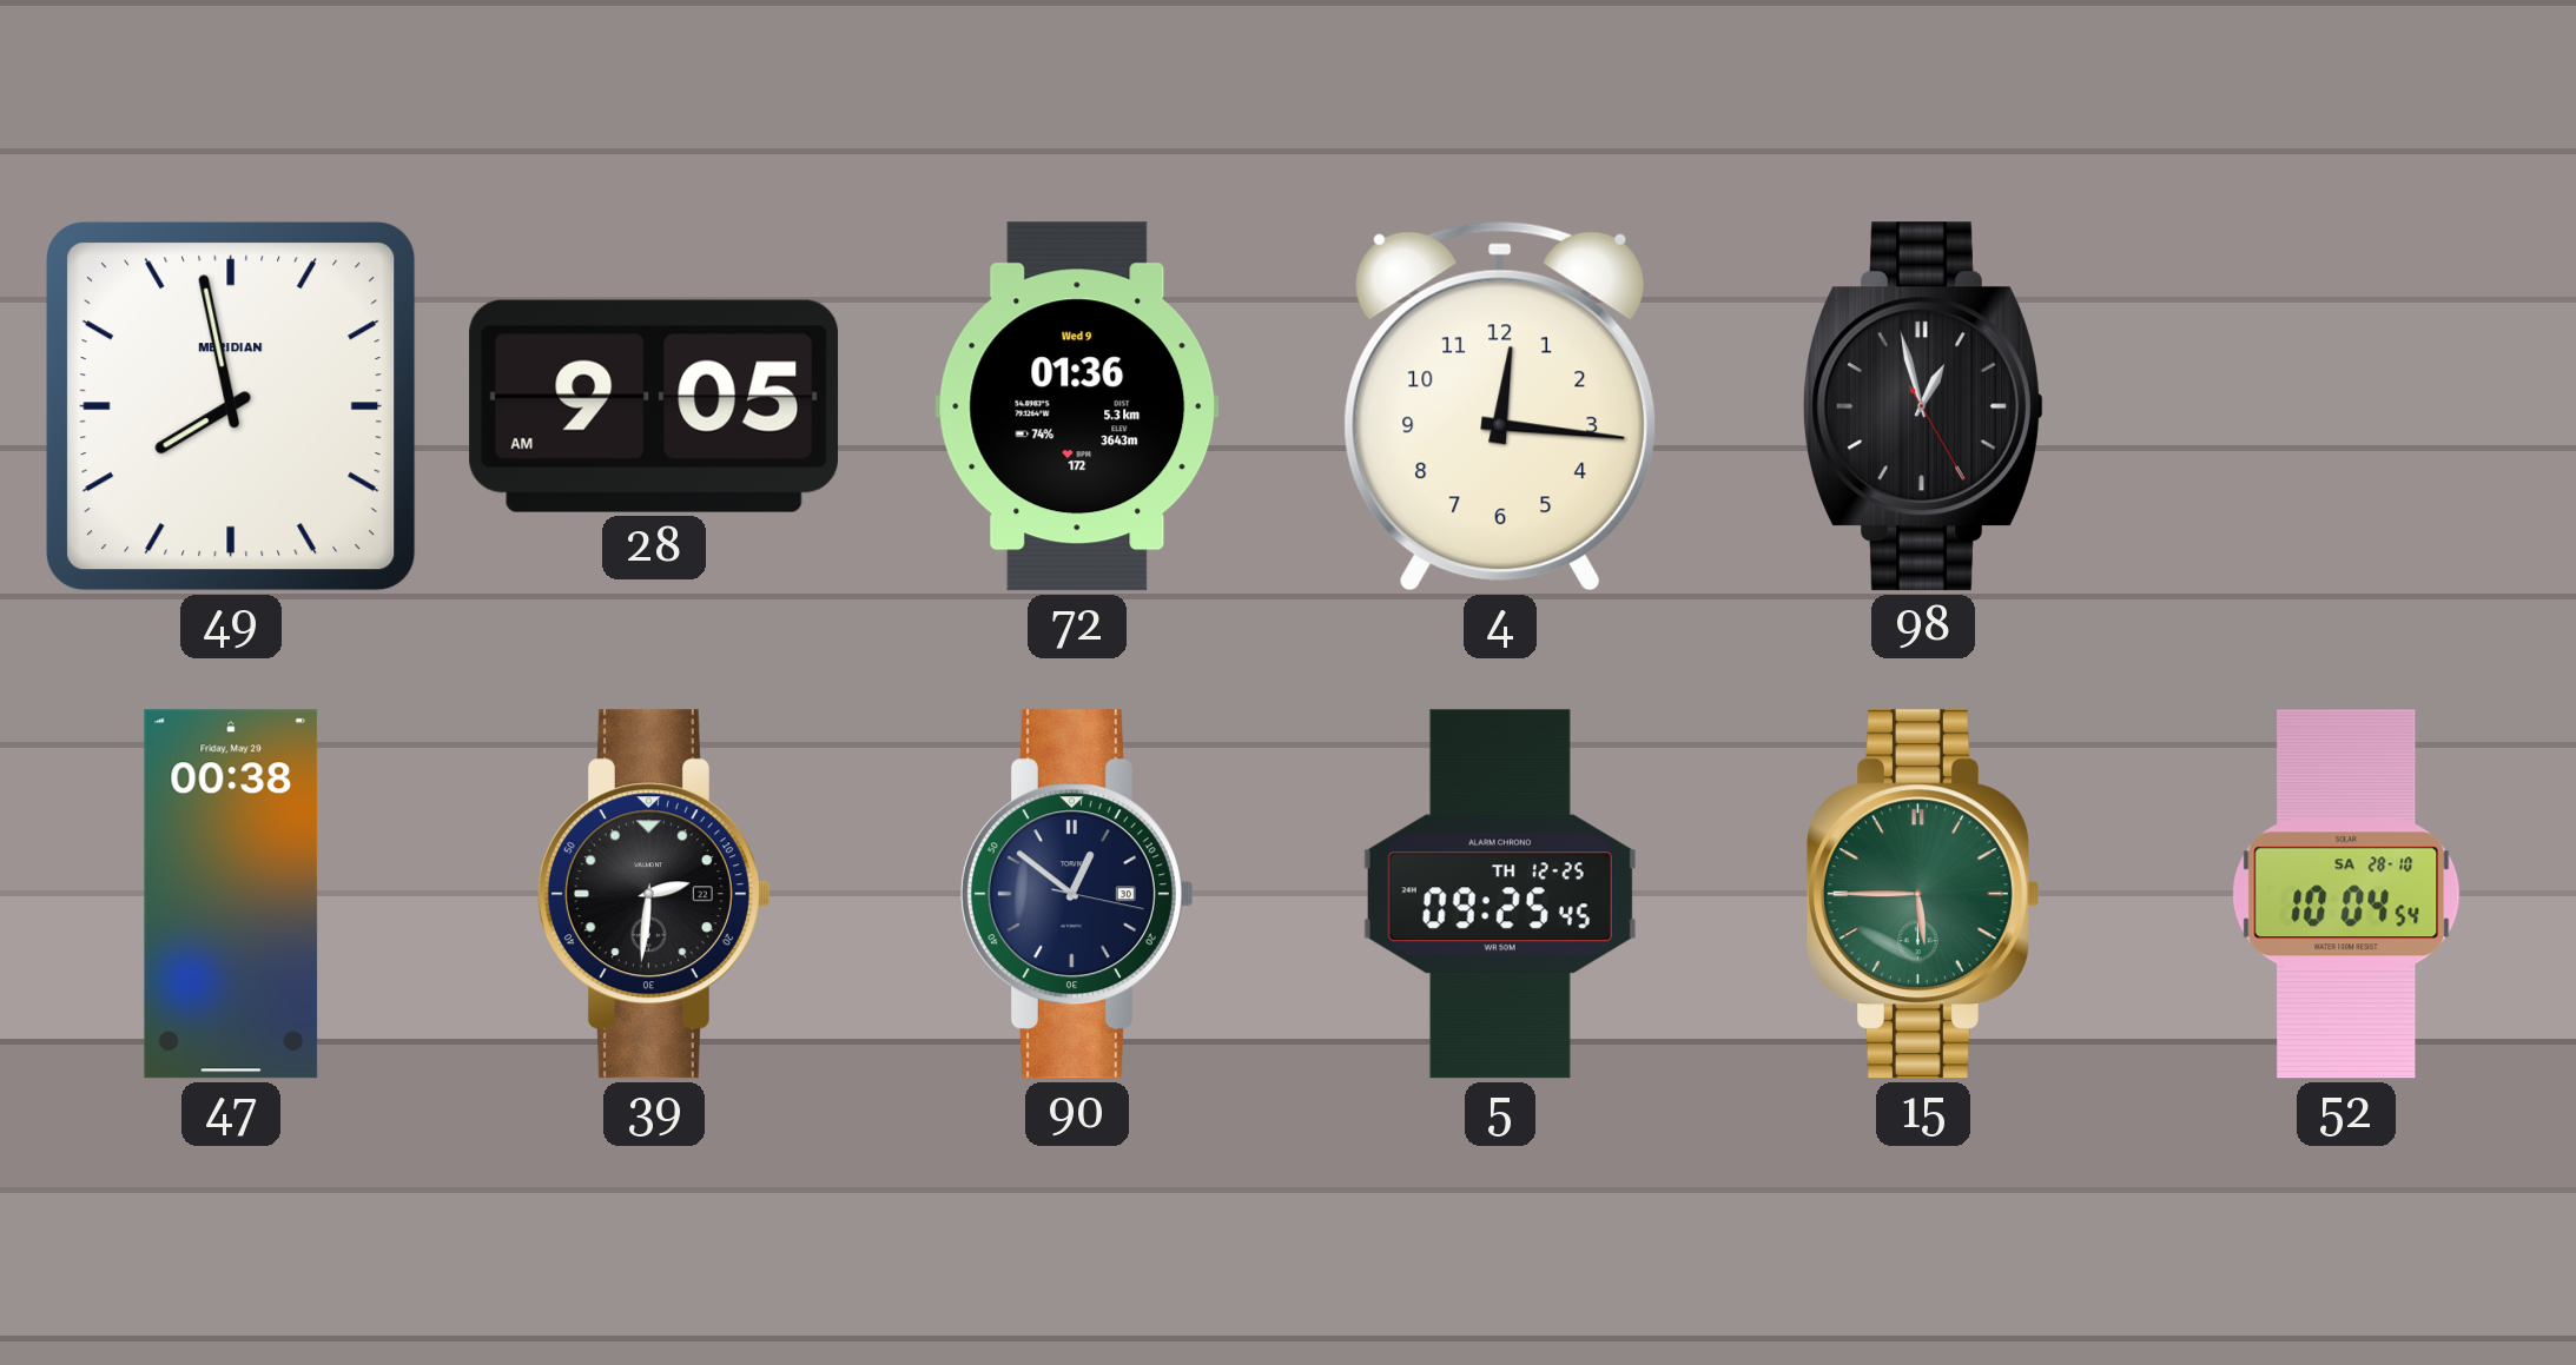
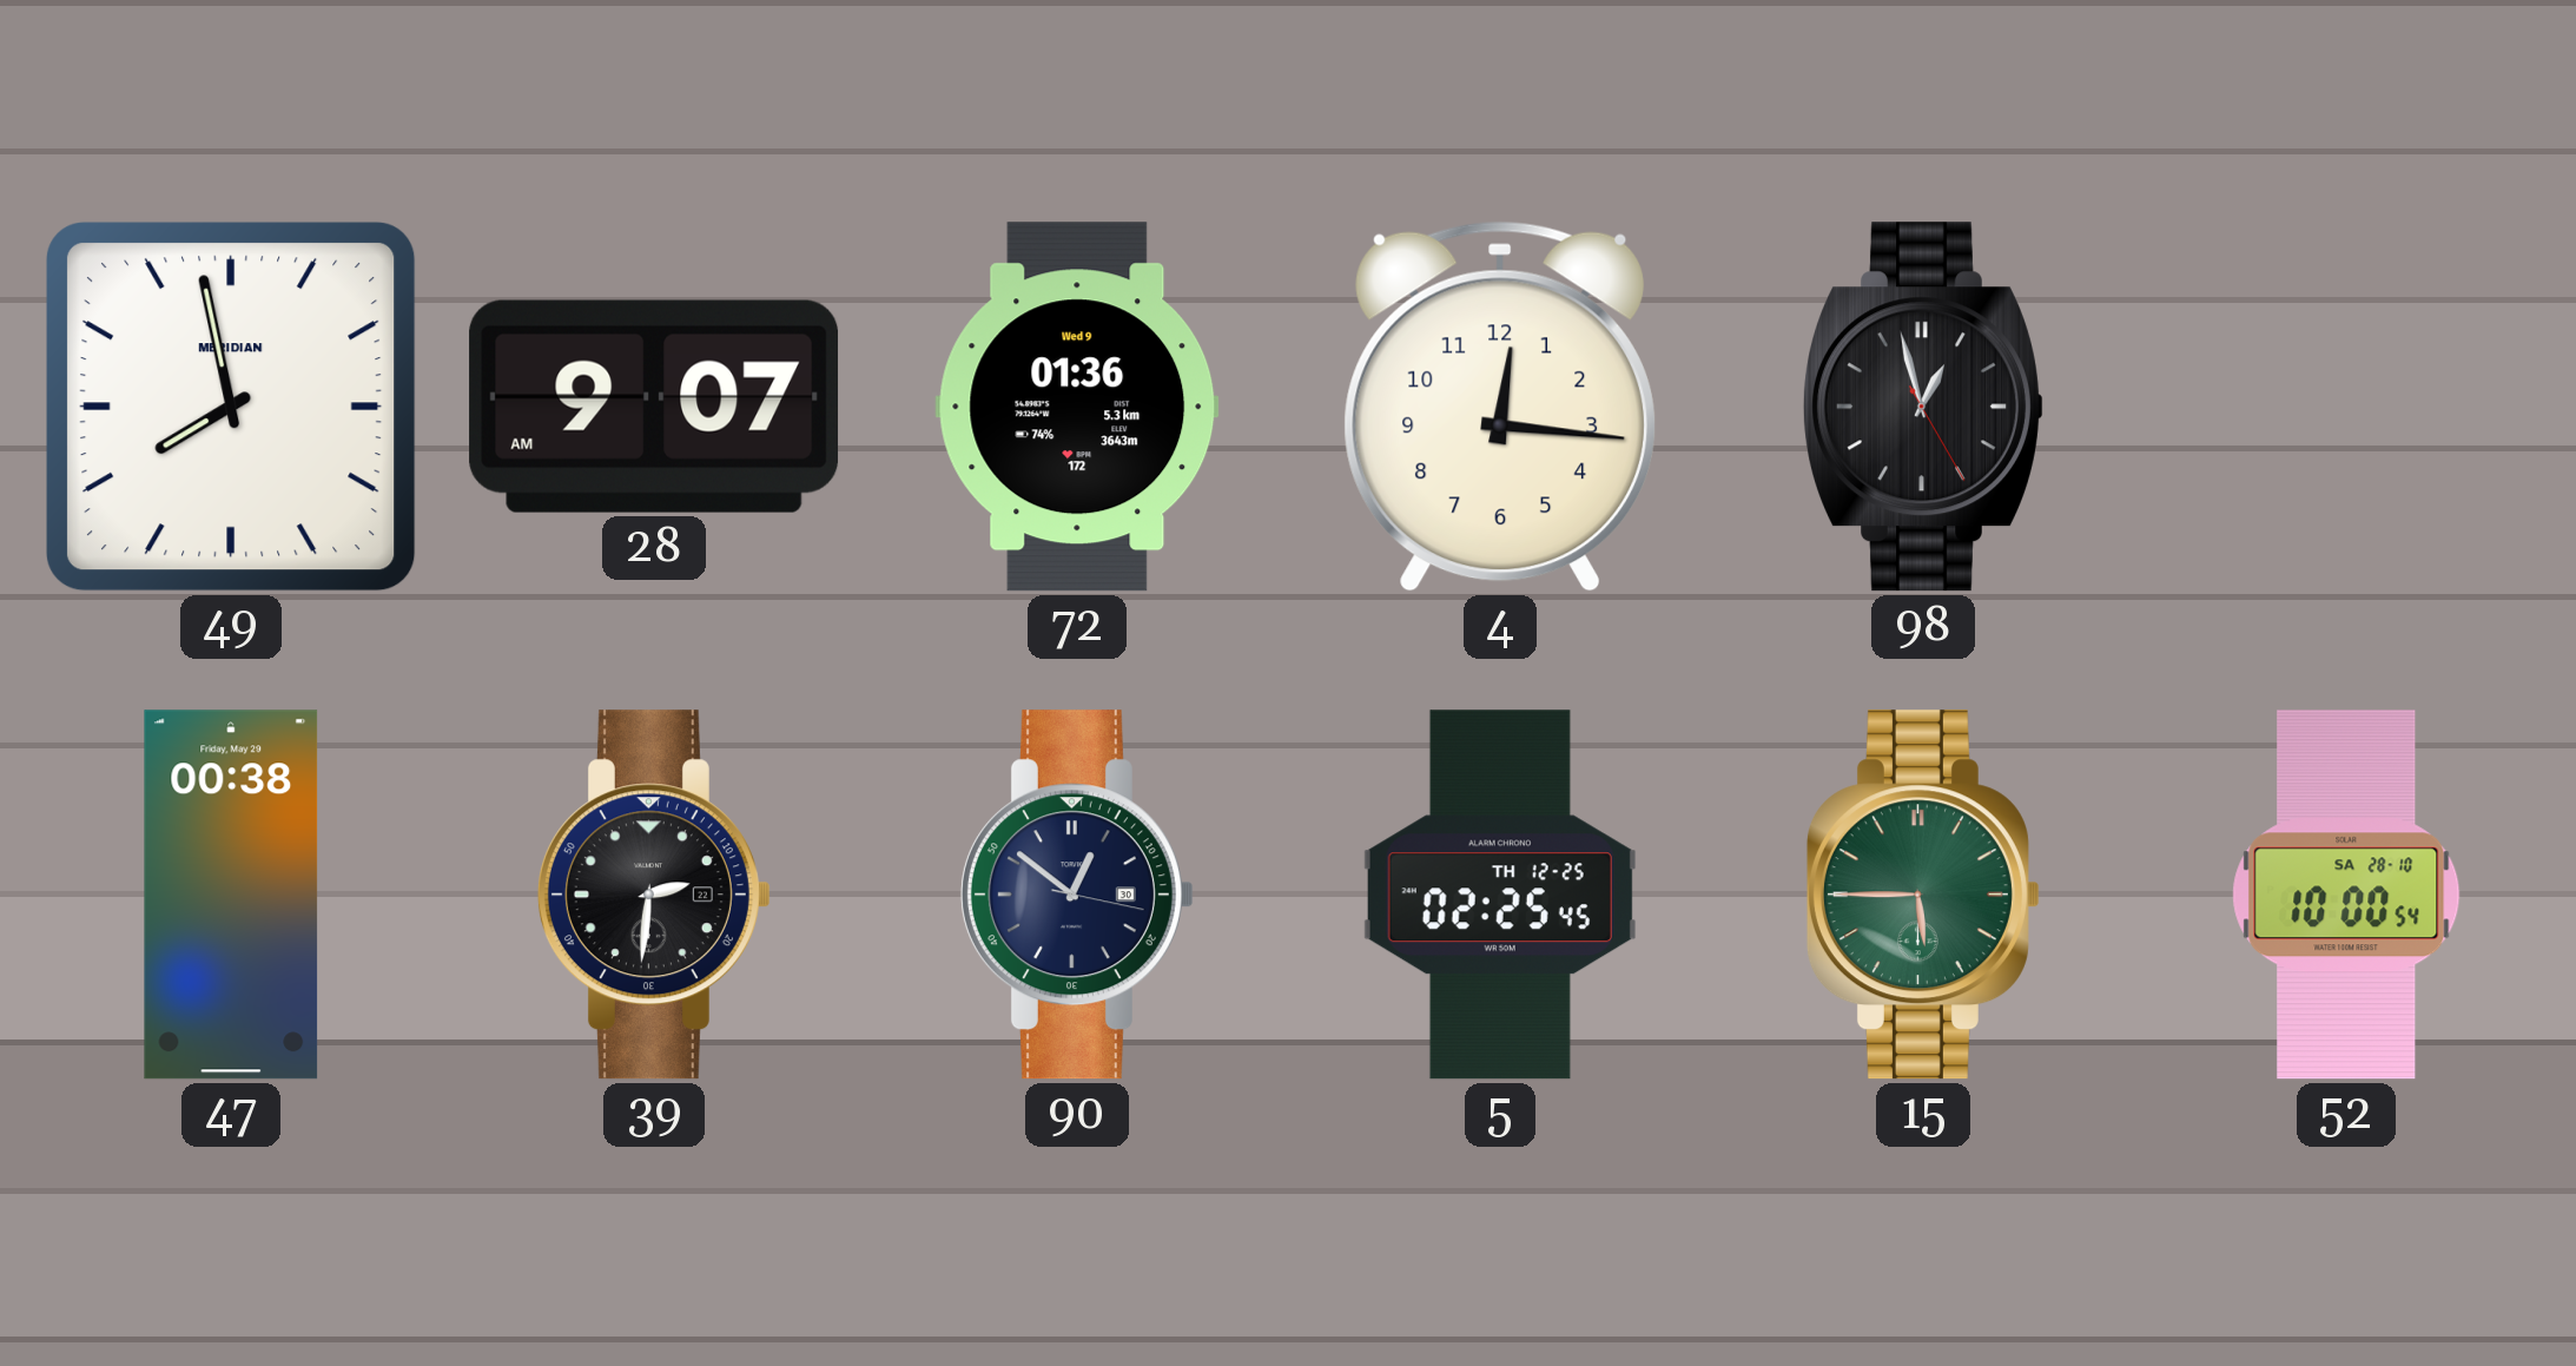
28: 9:05 -> 9:07
5: 09:25 -> 02:25
52: 10:04 -> 10:00
